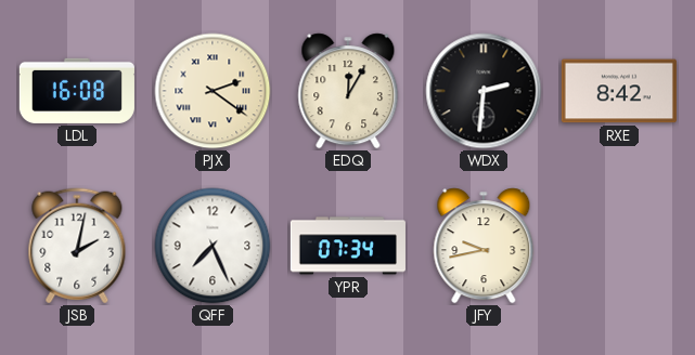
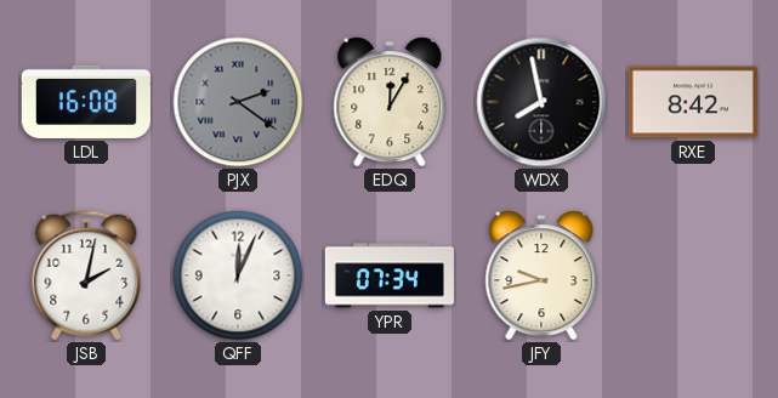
PJX dial: cream -> grey
WDX: 2:31 -> 7:58
QFF: 7:26 -> 12:04
